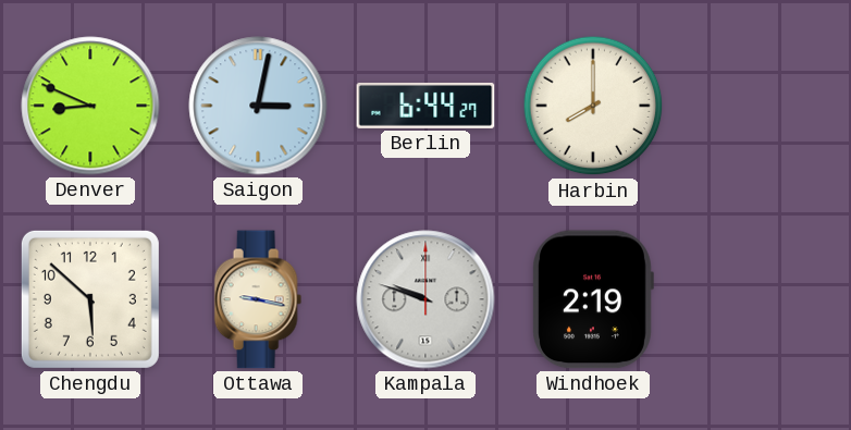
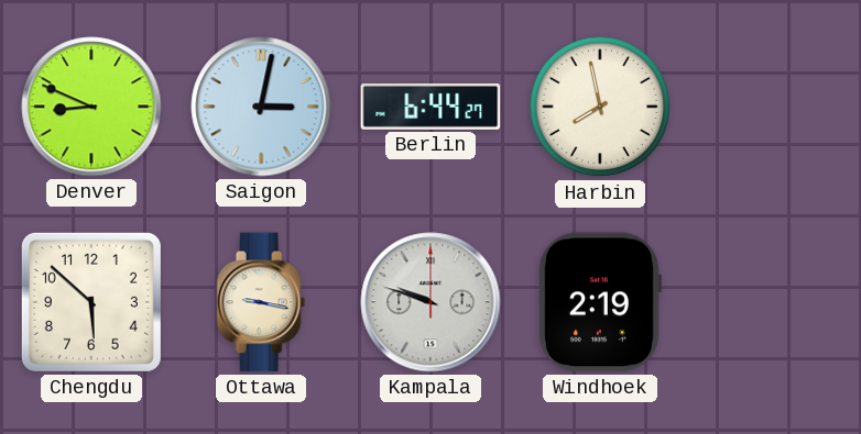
Harbin: 8:00 -> 7:58
